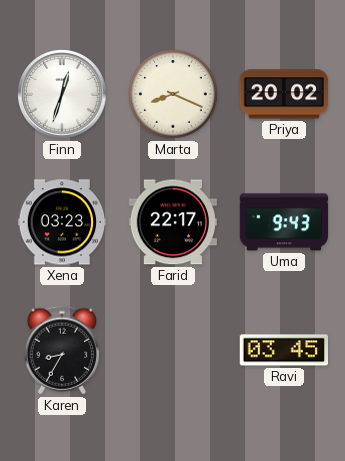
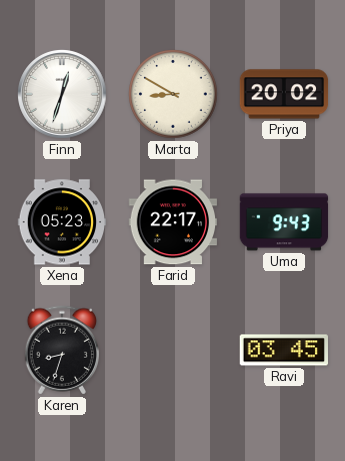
Marta: 8:19 -> 8:50
Xena: 03:23 -> 05:23
Karen: 8:35 -> 8:33
